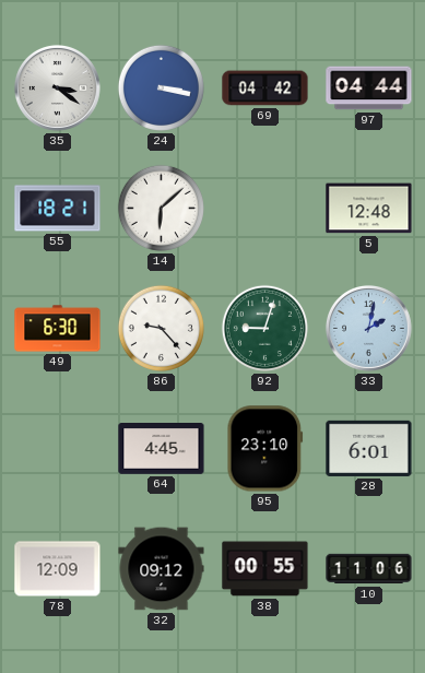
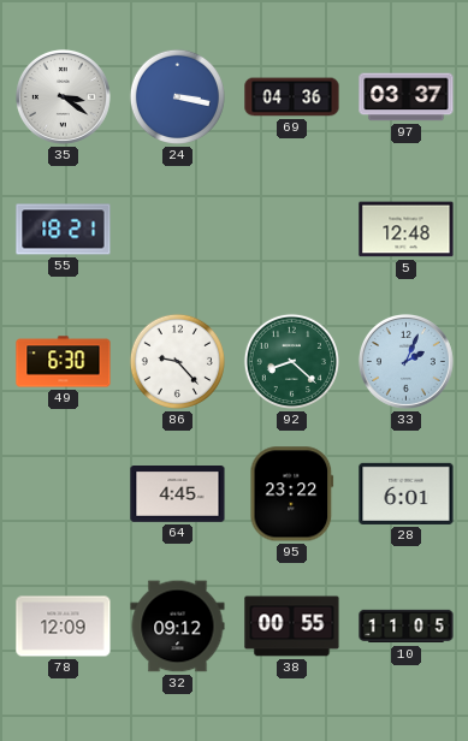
69: 04:42 -> 04:36
97: 04:44 -> 03:37
14: 6:08 -> none
92: 9:03 -> 8:22
33: 2:02 -> 2:04
95: 23:10 -> 23:22
10: 11:06 -> 11:05
